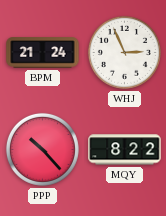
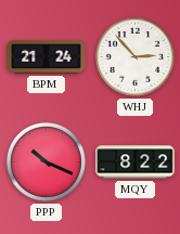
WHJ: 2:56 -> 2:53
PPP: 10:23 -> 10:19
